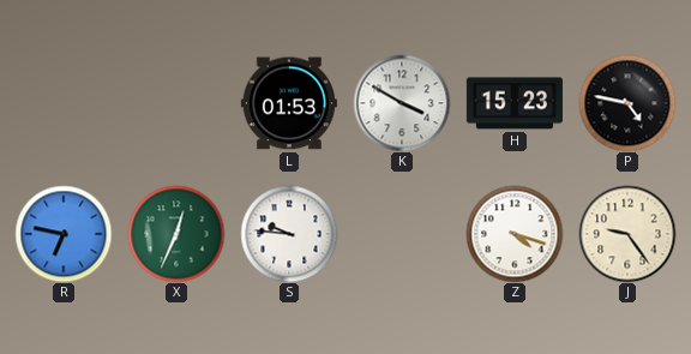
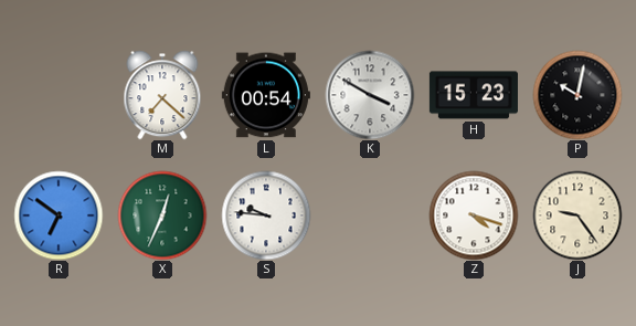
M: none -> 7:22
L: 01:53 -> 00:54
P: 4:47 -> 10:02
R: 6:47 -> 6:51
